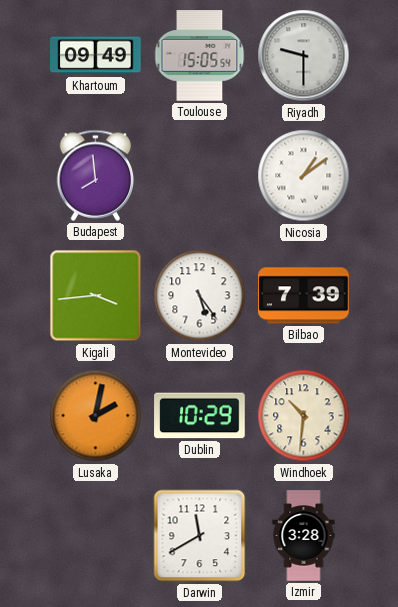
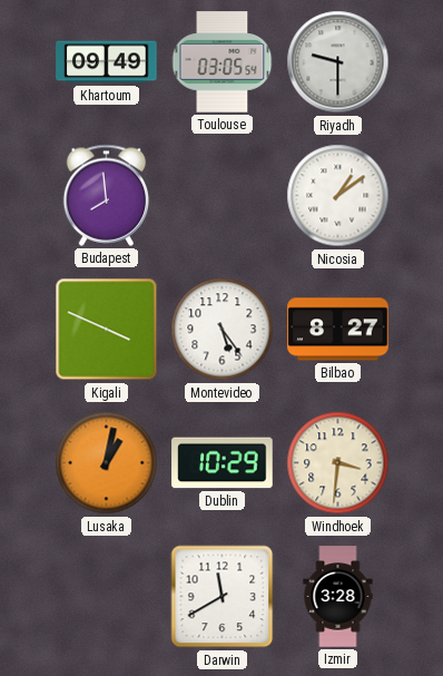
Toulouse: 15:05 -> 03:05
Kigali: 3:44 -> 3:49
Bilbao: 7:39 -> 8:27
Lusaka: 2:02 -> 1:02
Windhoek: 10:31 -> 3:31
